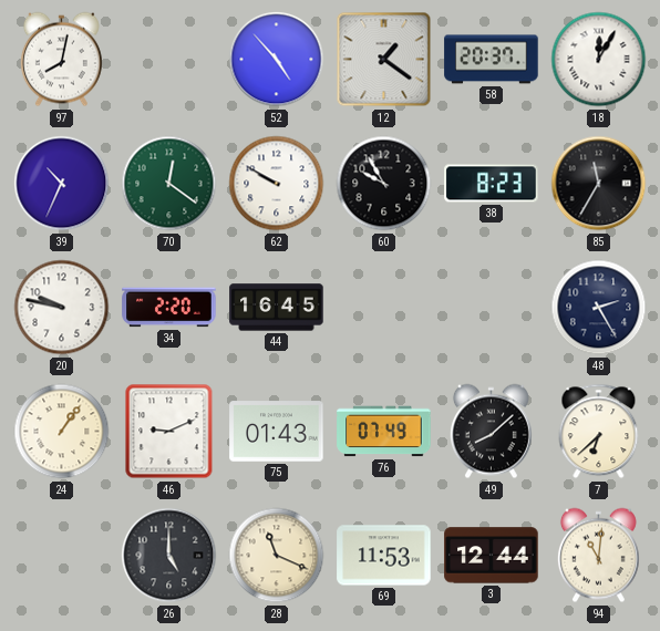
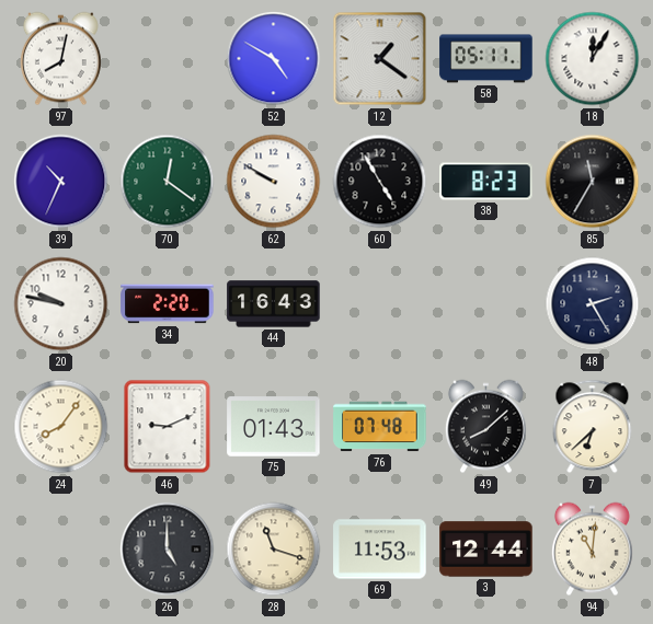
52: 4:53 -> 4:50
58: 20:37 -> 05:11
60: 9:55 -> 4:55
44: 16:45 -> 16:43
24: 1:06 -> 8:06
76: 07:49 -> 07:48
28: 11:19 -> 11:18
